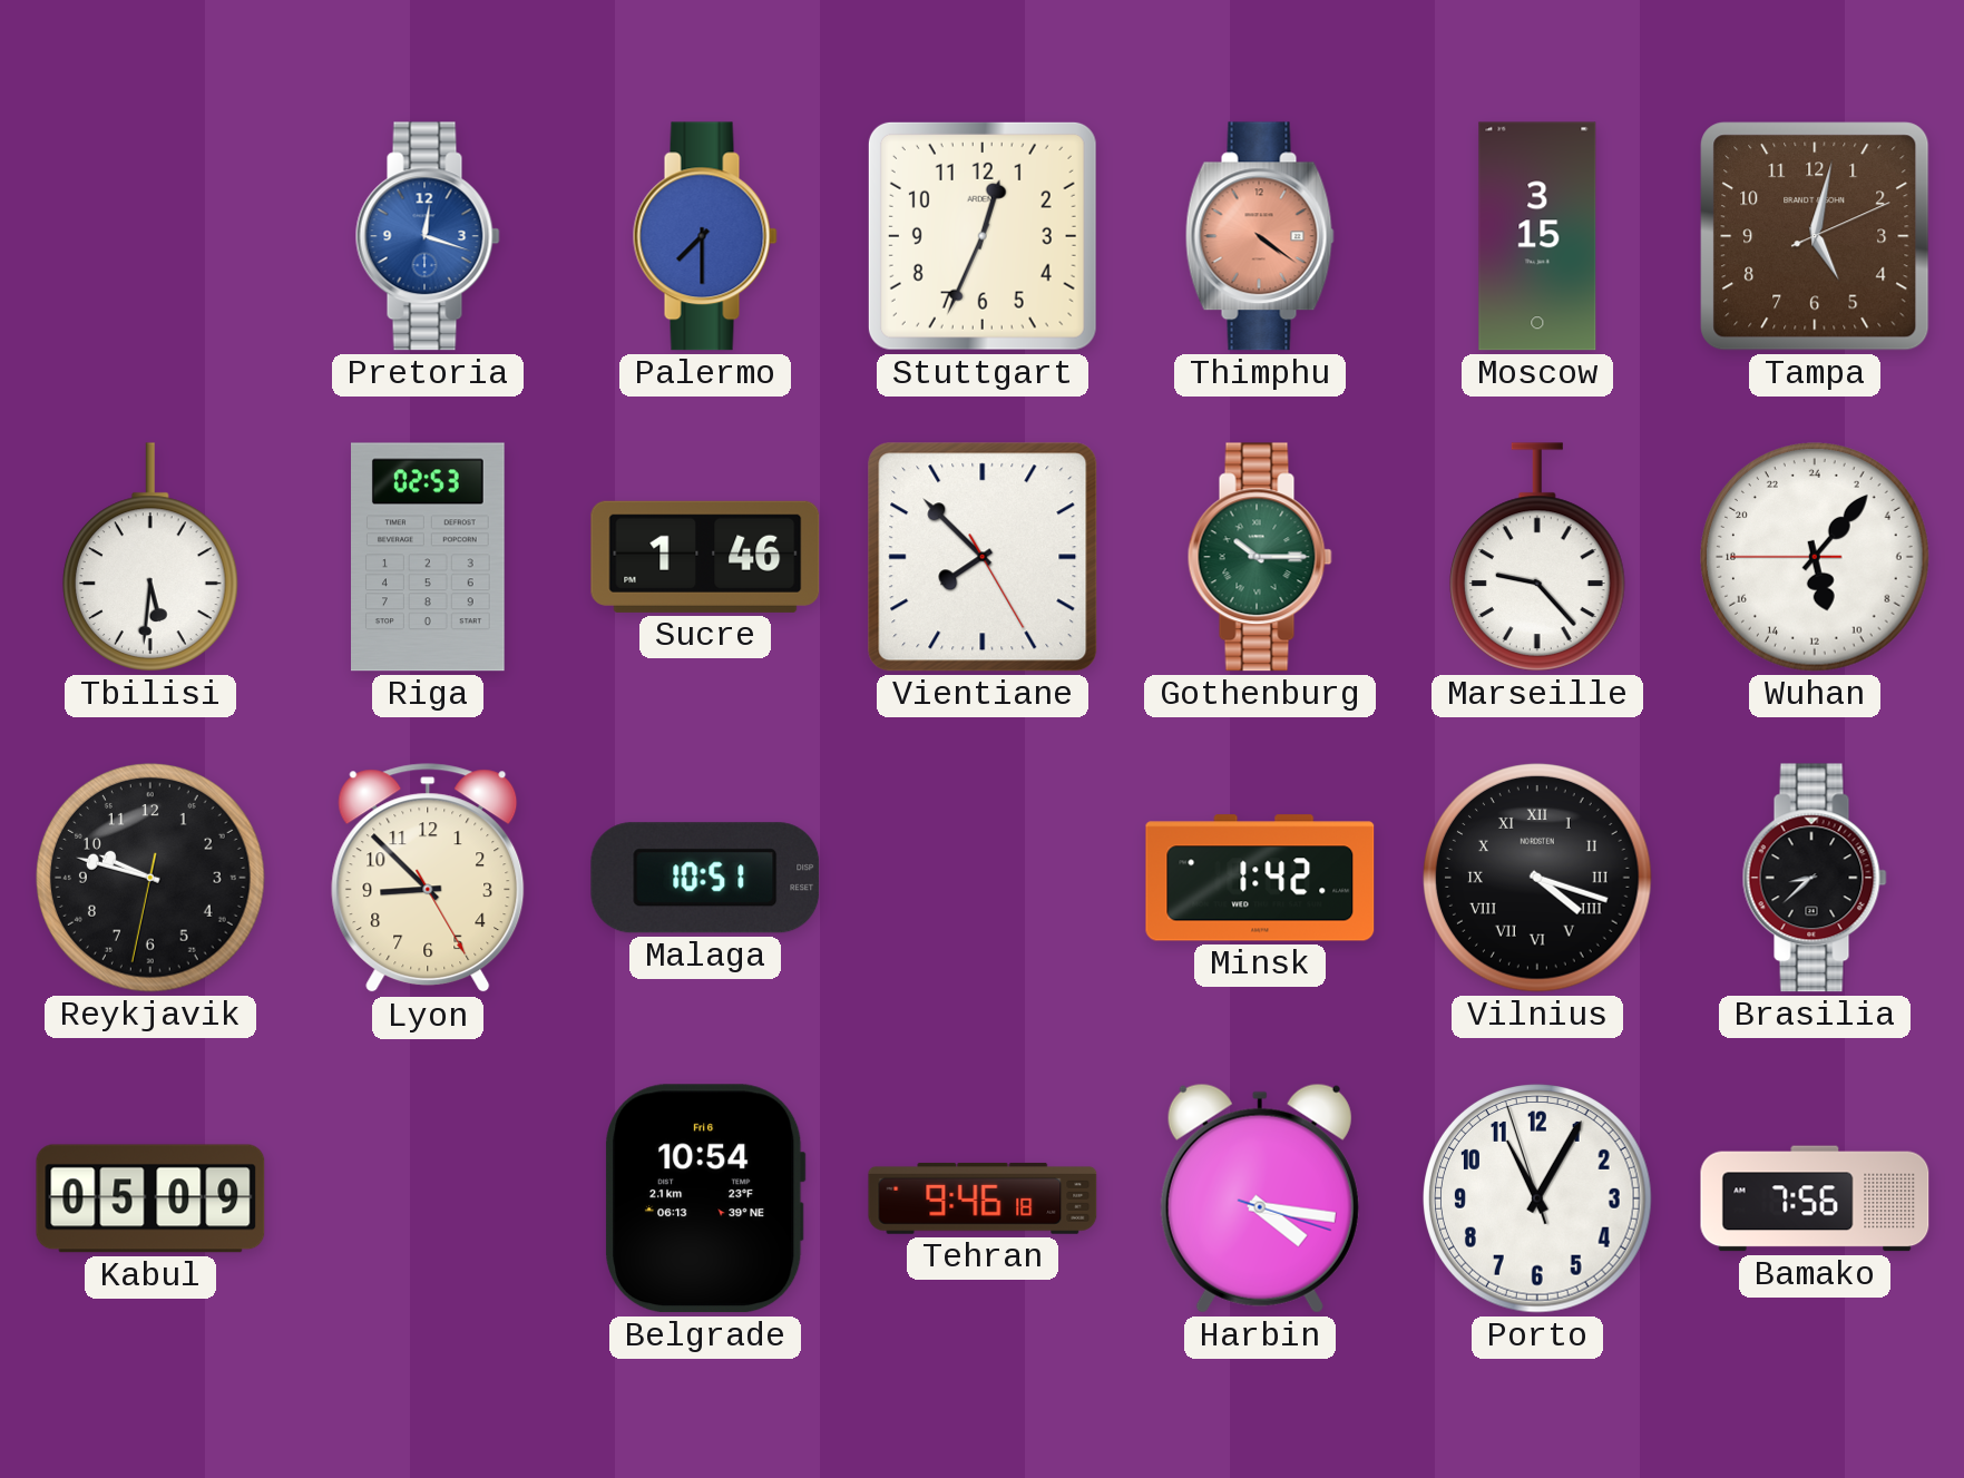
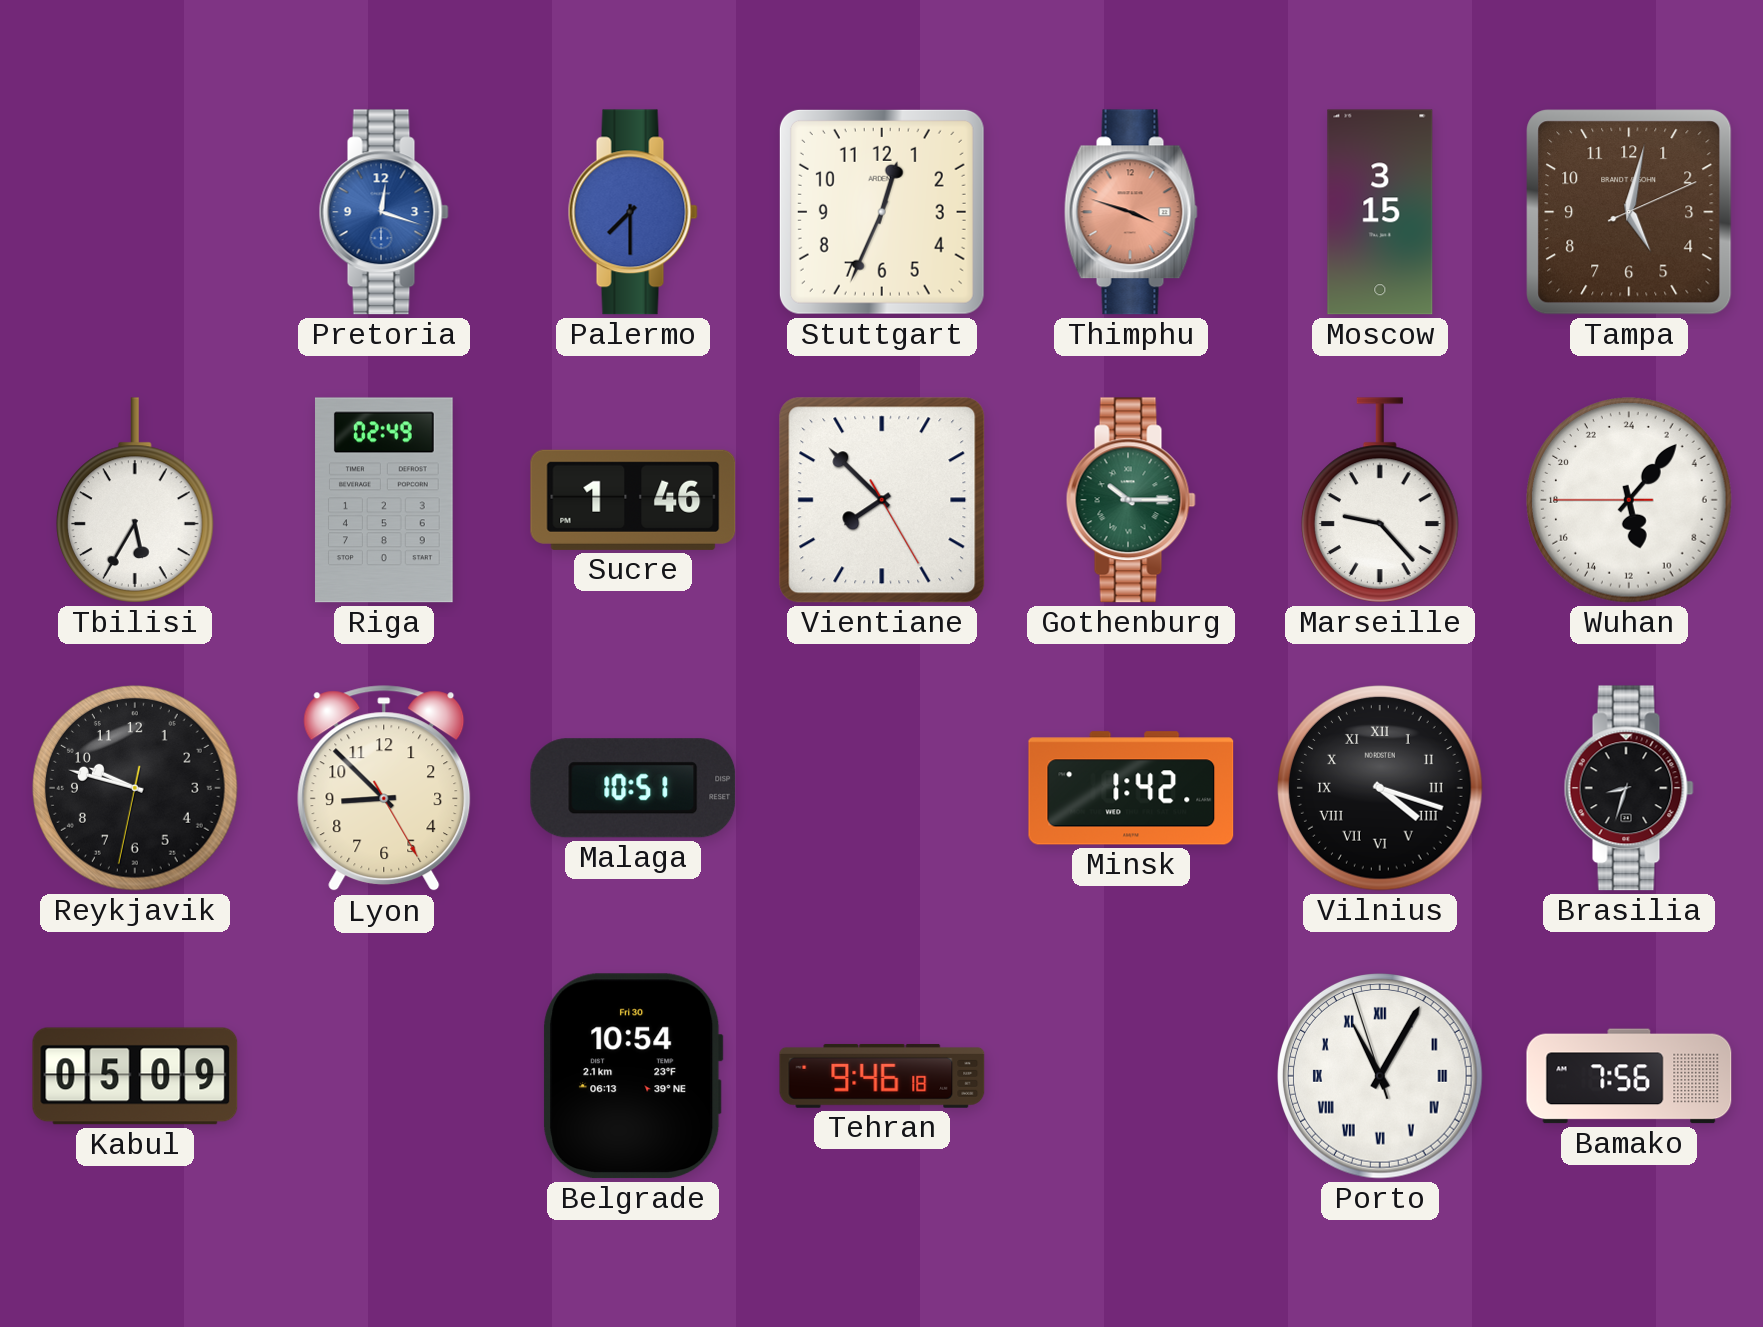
Thimphu: 4:21 -> 3:48
Tbilisi: 5:31 -> 5:35
Riga: 02:53 -> 02:49
Brasilia: 8:38 -> 8:33
Belgrade date: Fri 6 -> Fri 30
Harbin: 4:16 -> none
Porto numerals: Arabic -> Roman
